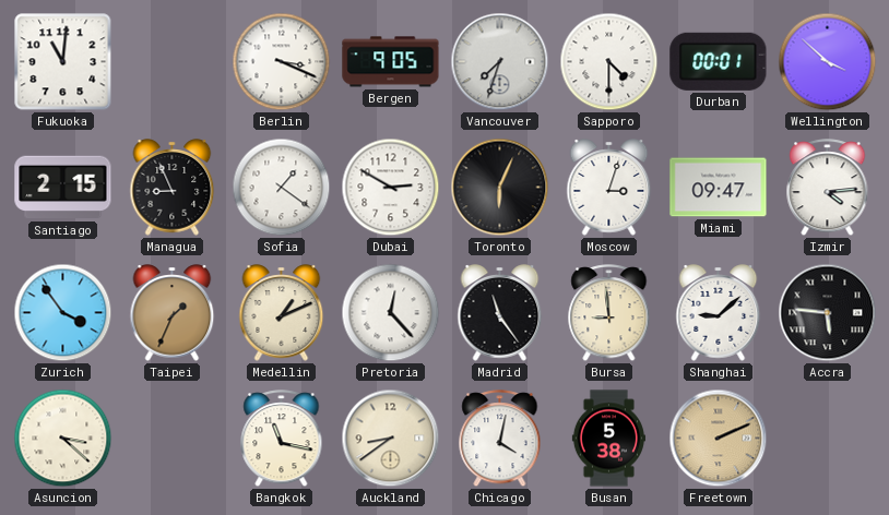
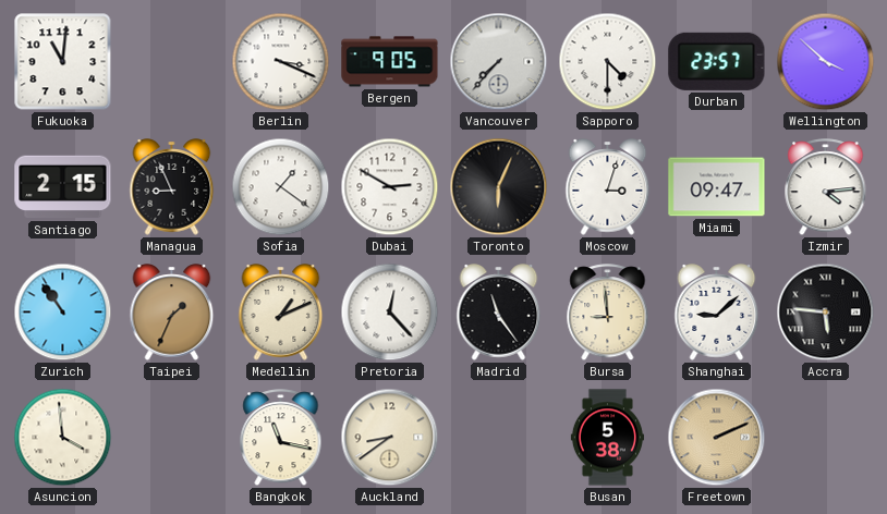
Vancouver: 7:33 -> 7:37
Durban: 00:01 -> 23:57
Zurich: 3:54 -> 10:54
Asuncion: 3:22 -> 3:59
Chicago: 4:02 -> none
